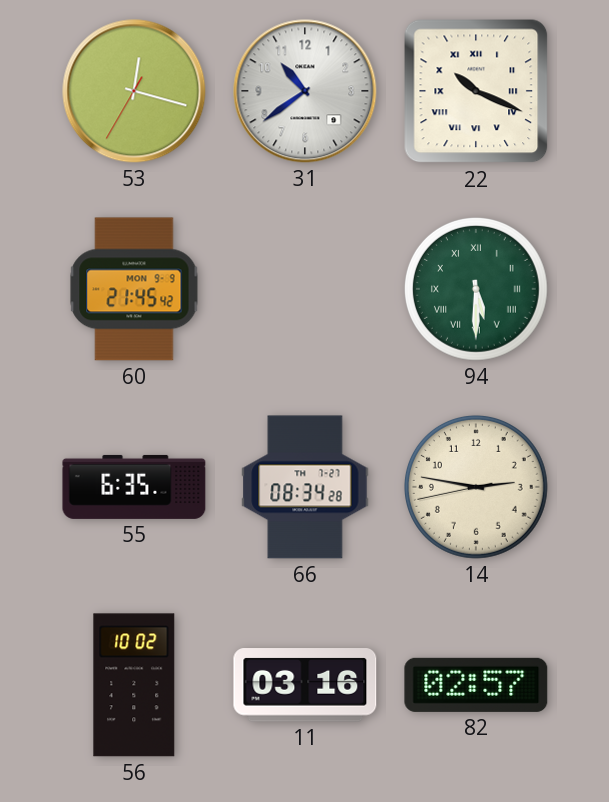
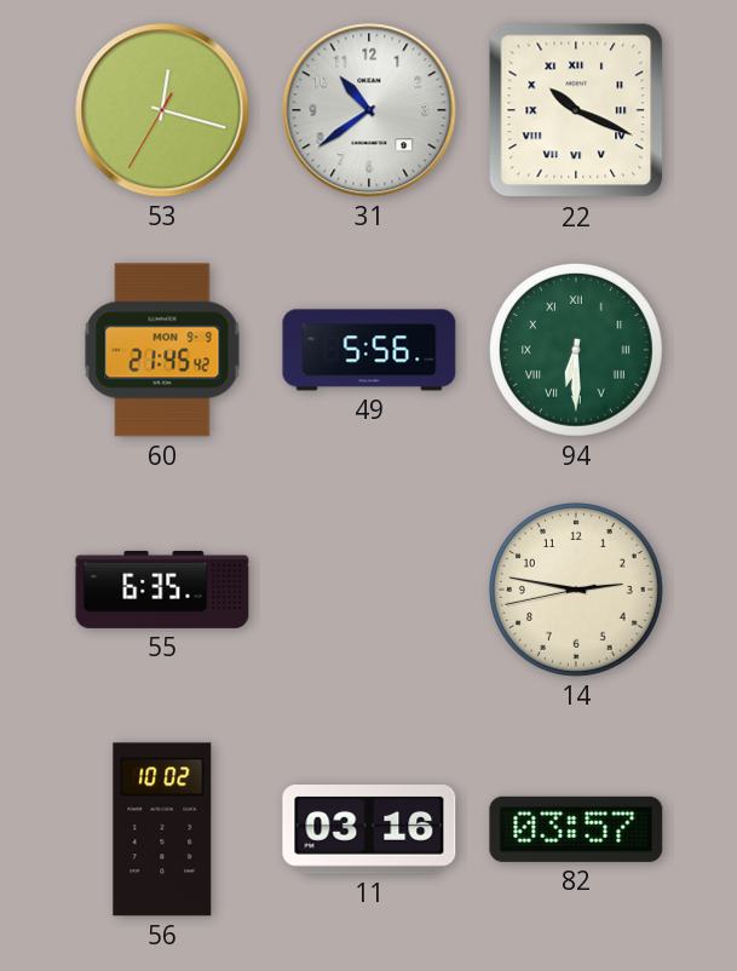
49: none -> 5:56
94: 5:30 -> 6:30
66: 08:34 -> none
82: 02:57 -> 03:57
